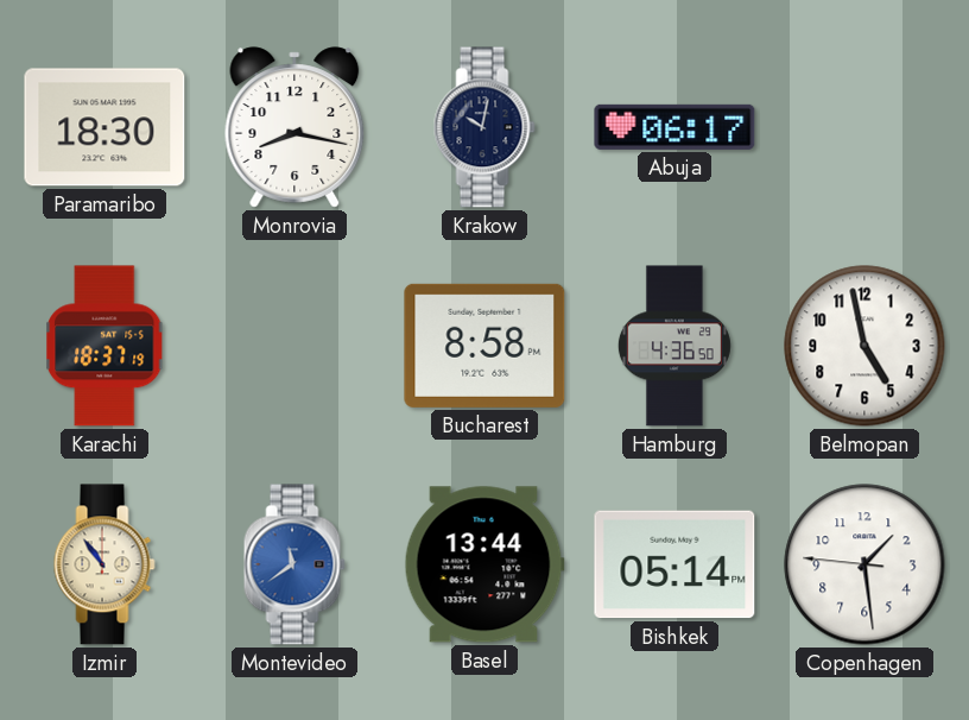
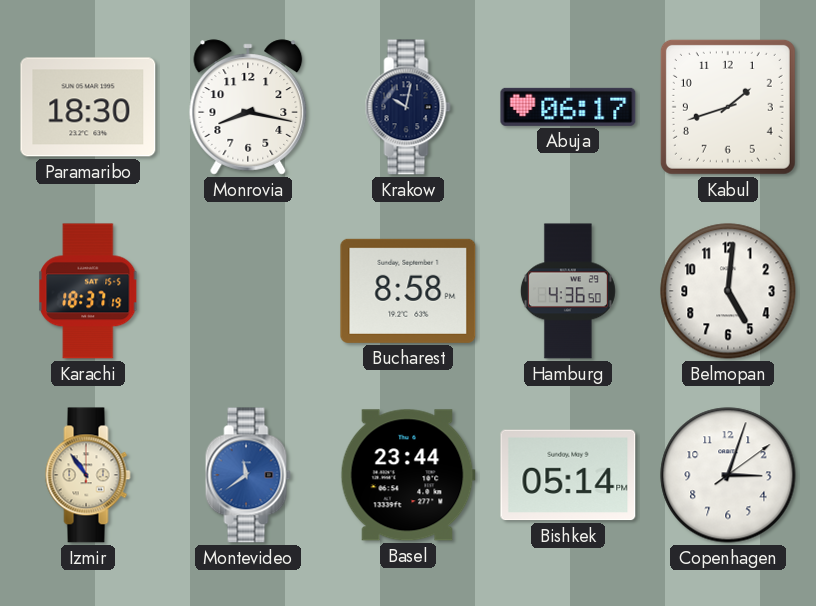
Kabul: none -> 1:42
Belmopan: 4:58 -> 5:01
Basel: 13:44 -> 23:44
Copenhagen: 1:28 -> 3:03
